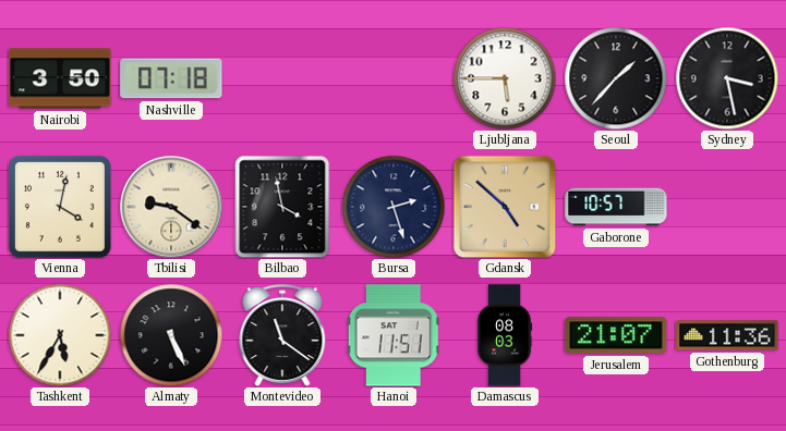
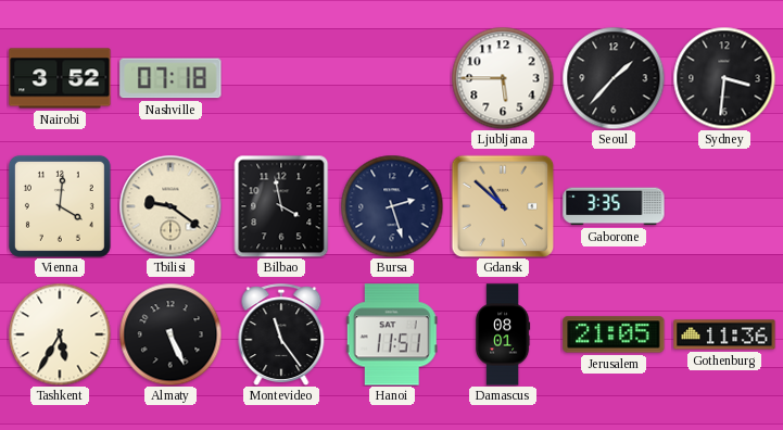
Nairobi: 3:50 -> 3:52
Sydney: 3:28 -> 3:31
Vienna: 4:02 -> 4:01
Gdansk: 4:52 -> 10:52
Gaborone: 10:57 -> 3:35
Montevideo: 11:21 -> 11:24
Damascus: 08:03 -> 08:01
Jerusalem: 21:07 -> 21:05
